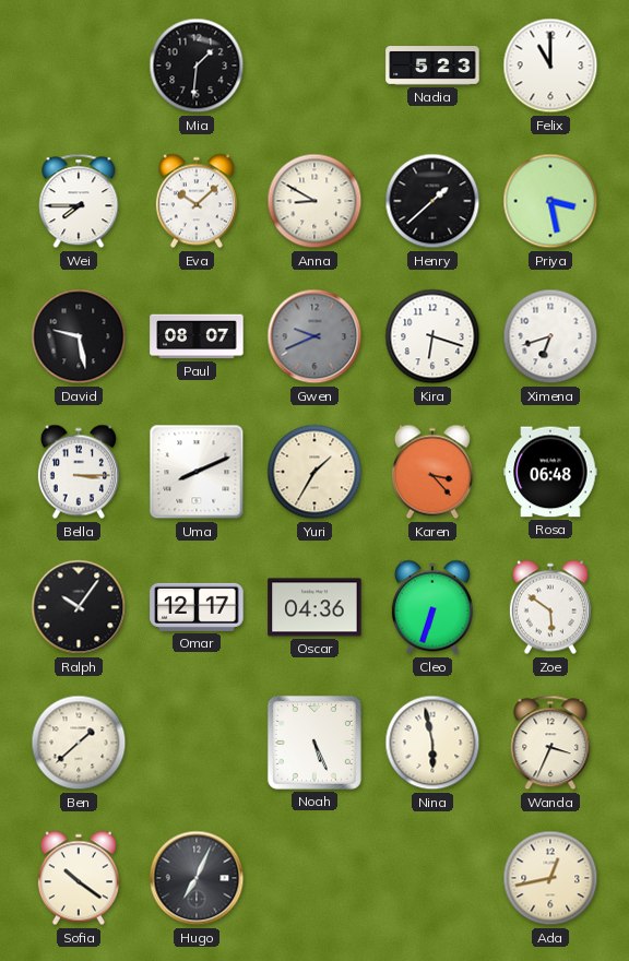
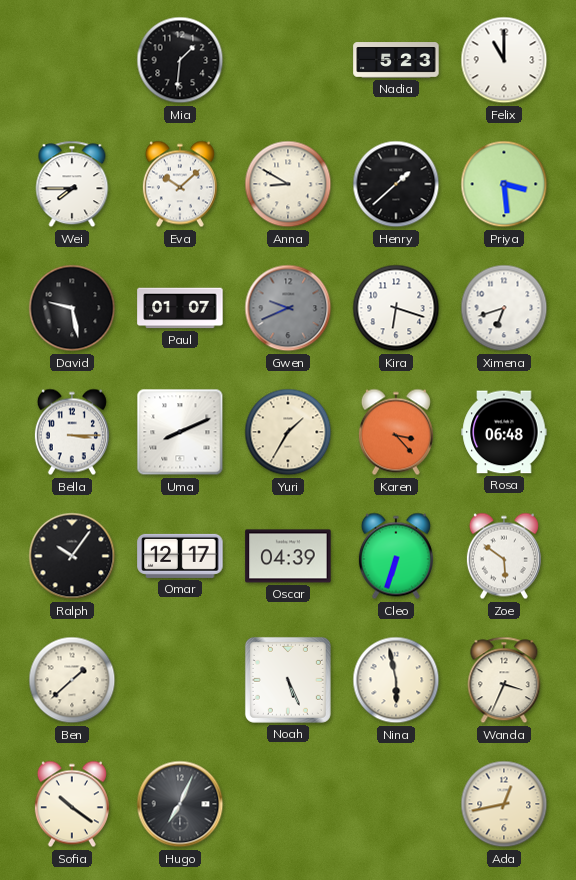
Priya: 3:28 -> 3:29
Paul: 08:07 -> 01:07
Oscar: 04:36 -> 04:39
